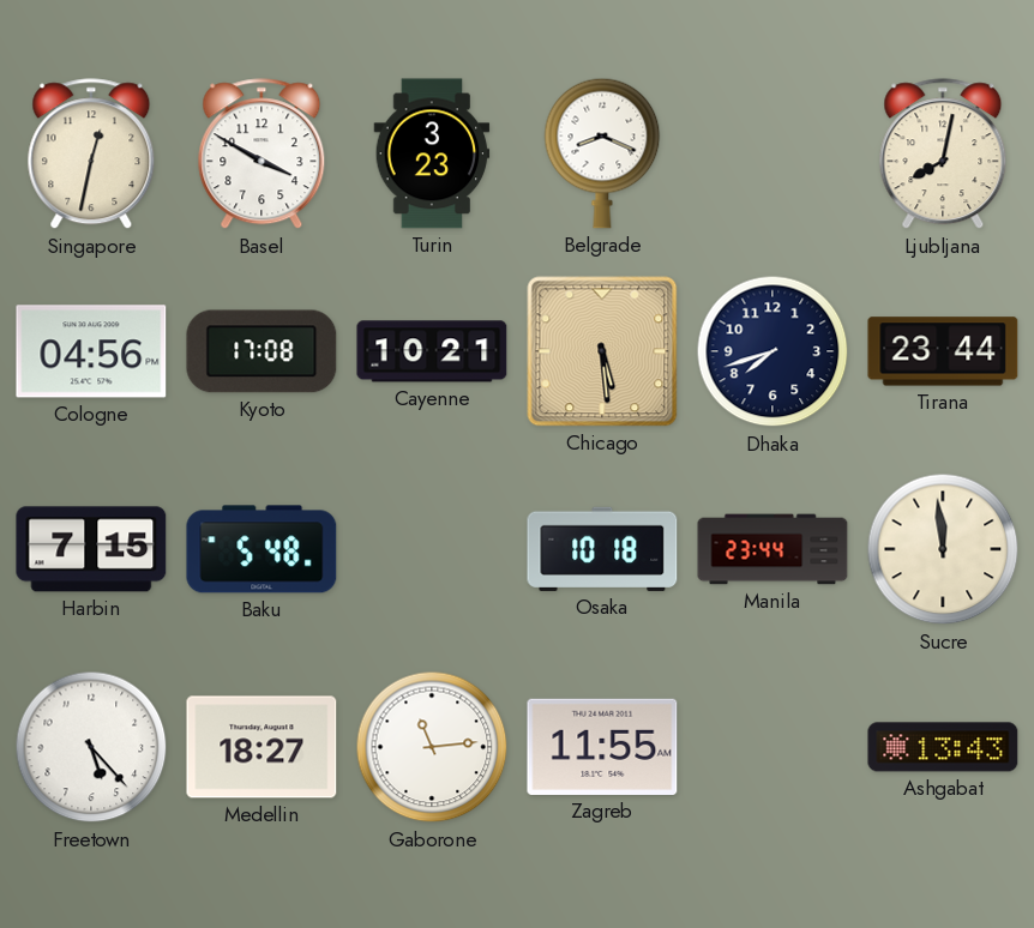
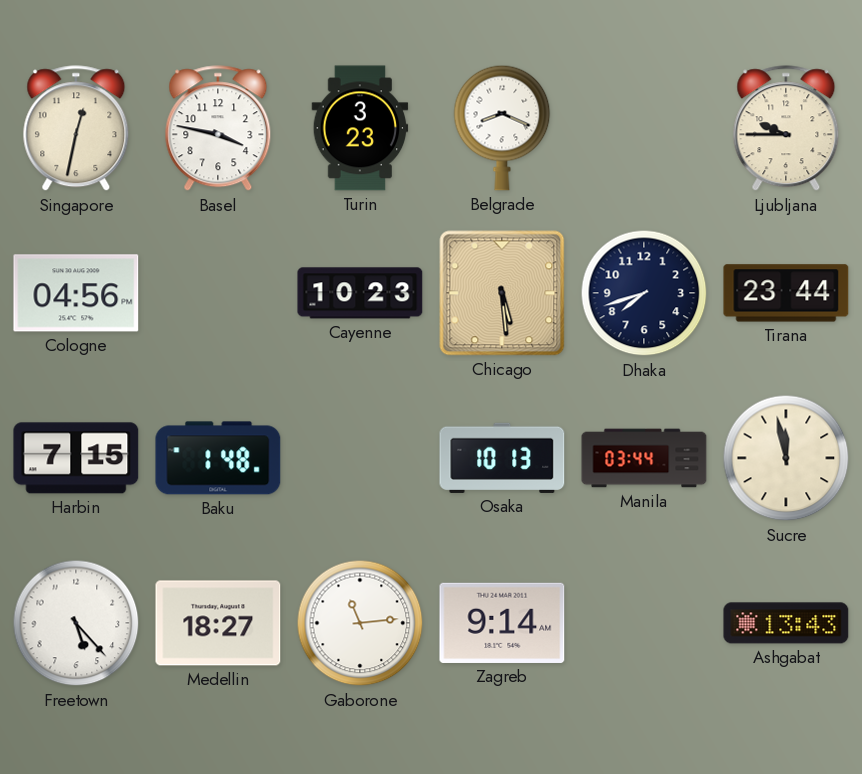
Basel: 3:50 -> 3:47
Ljubljana: 8:02 -> 9:45
Kyoto: 17:08 -> none
Cayenne: 10:21 -> 10:23
Baku: 5:48 -> 1:48
Osaka: 10:18 -> 10:13
Manila: 23:44 -> 03:44
Sucre: 11:59 -> 11:58
Zagreb: 11:55 -> 9:14
